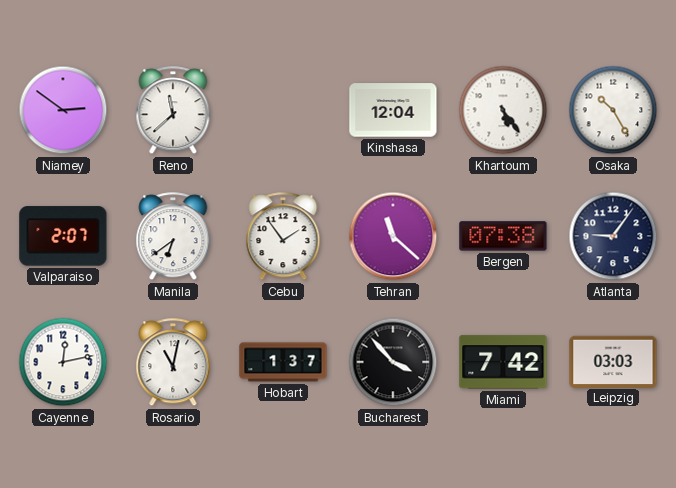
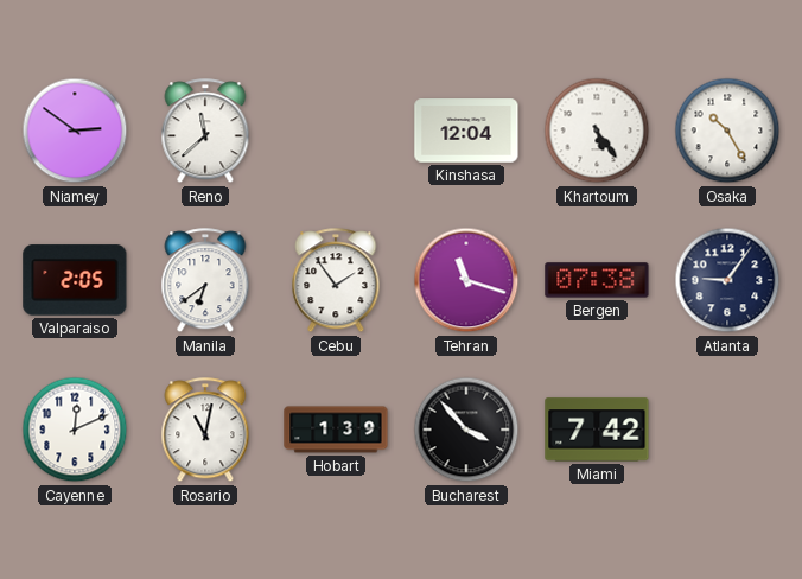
Valparaiso: 2:07 -> 2:05
Tehran: 11:22 -> 11:18
Cayenne: 12:13 -> 12:11
Hobart: 1:37 -> 1:39
Leipzig: 03:03 -> none
